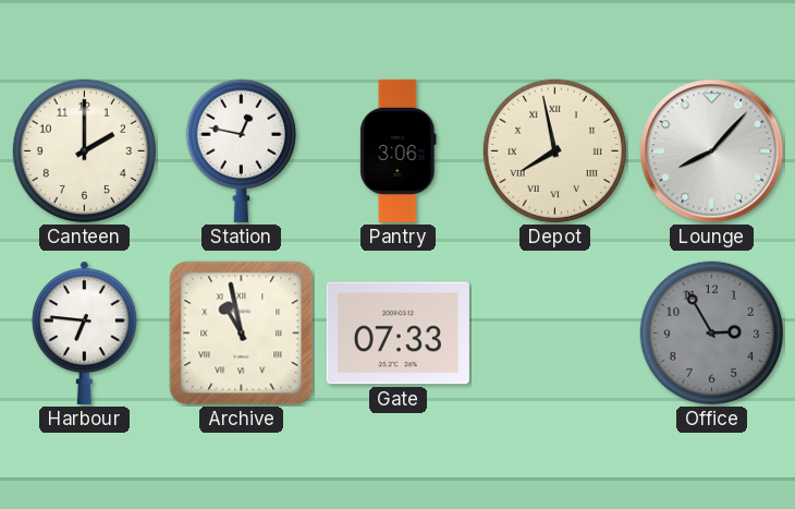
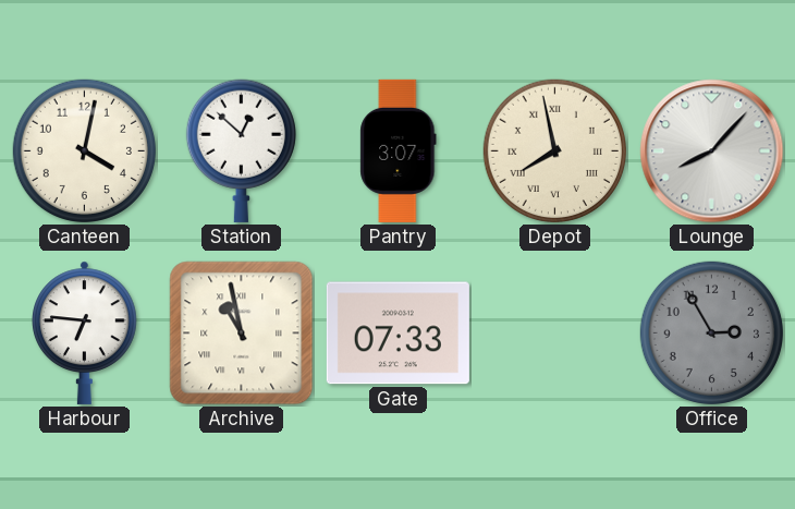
Canteen: 2:00 -> 4:02
Station: 12:47 -> 12:52
Pantry: 3:06 -> 3:07
